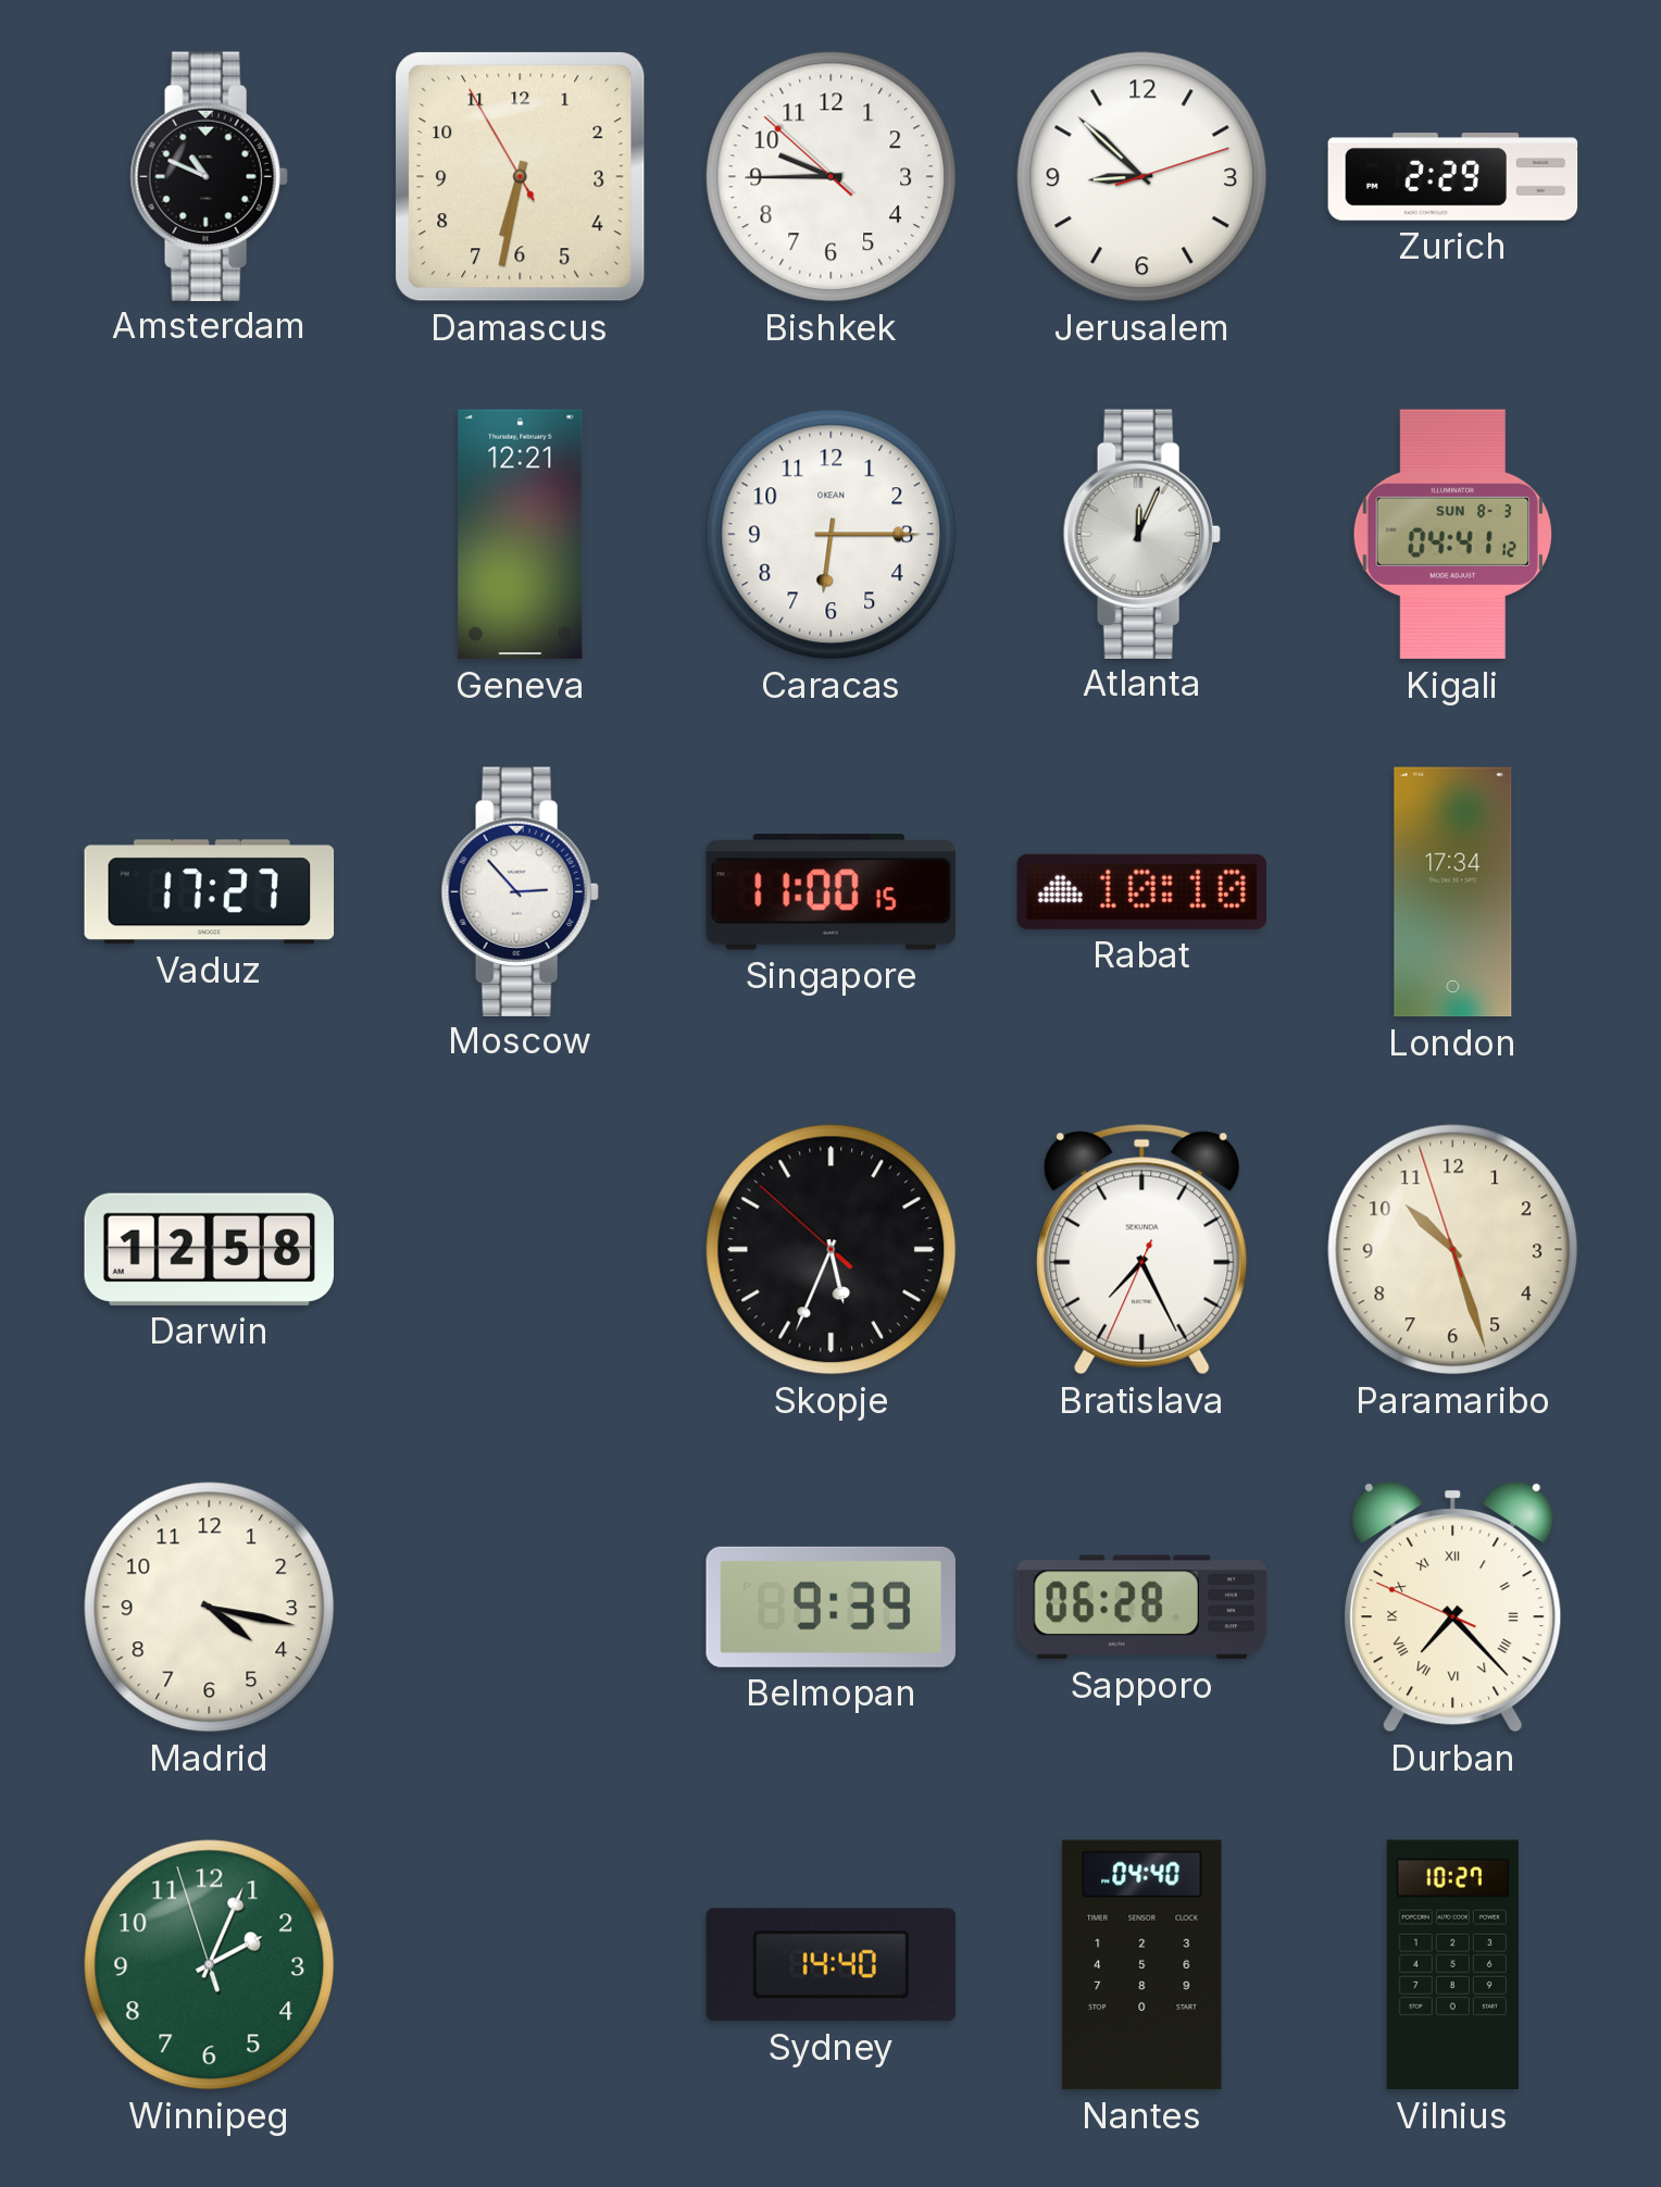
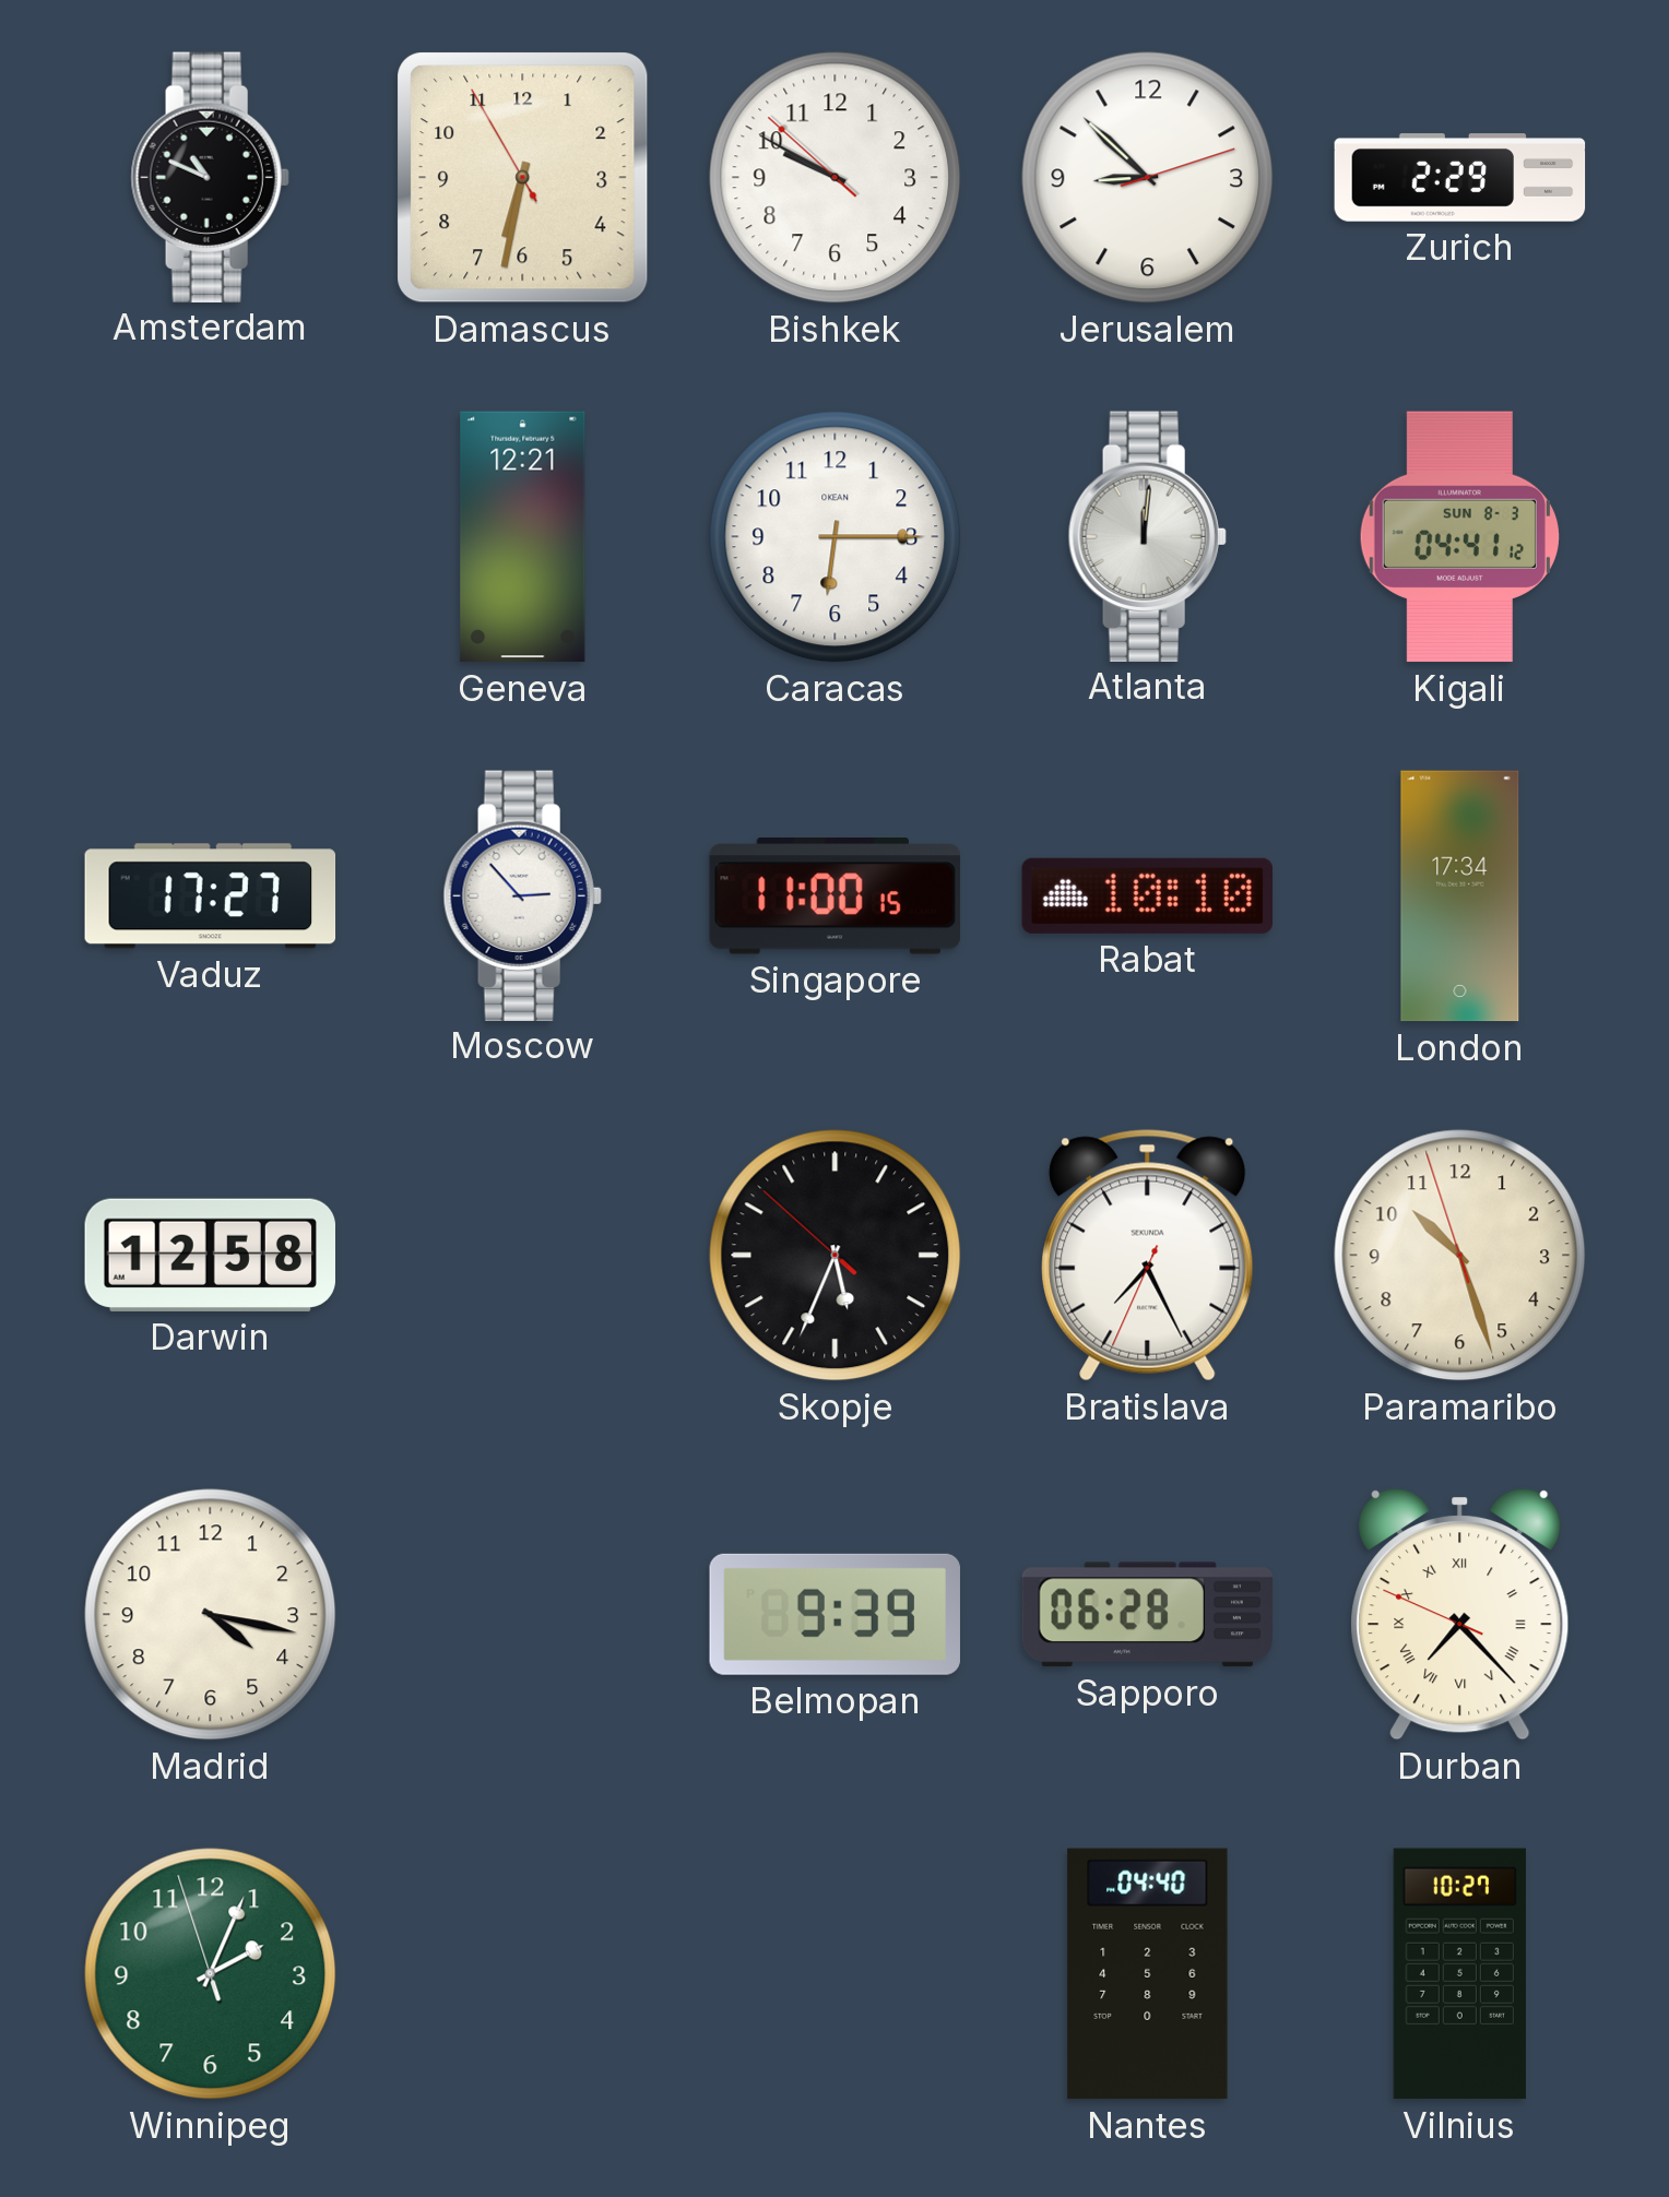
Bishkek: 9:44 -> 9:49
Atlanta: 12:04 -> 12:01
Sydney: 14:40 -> none
